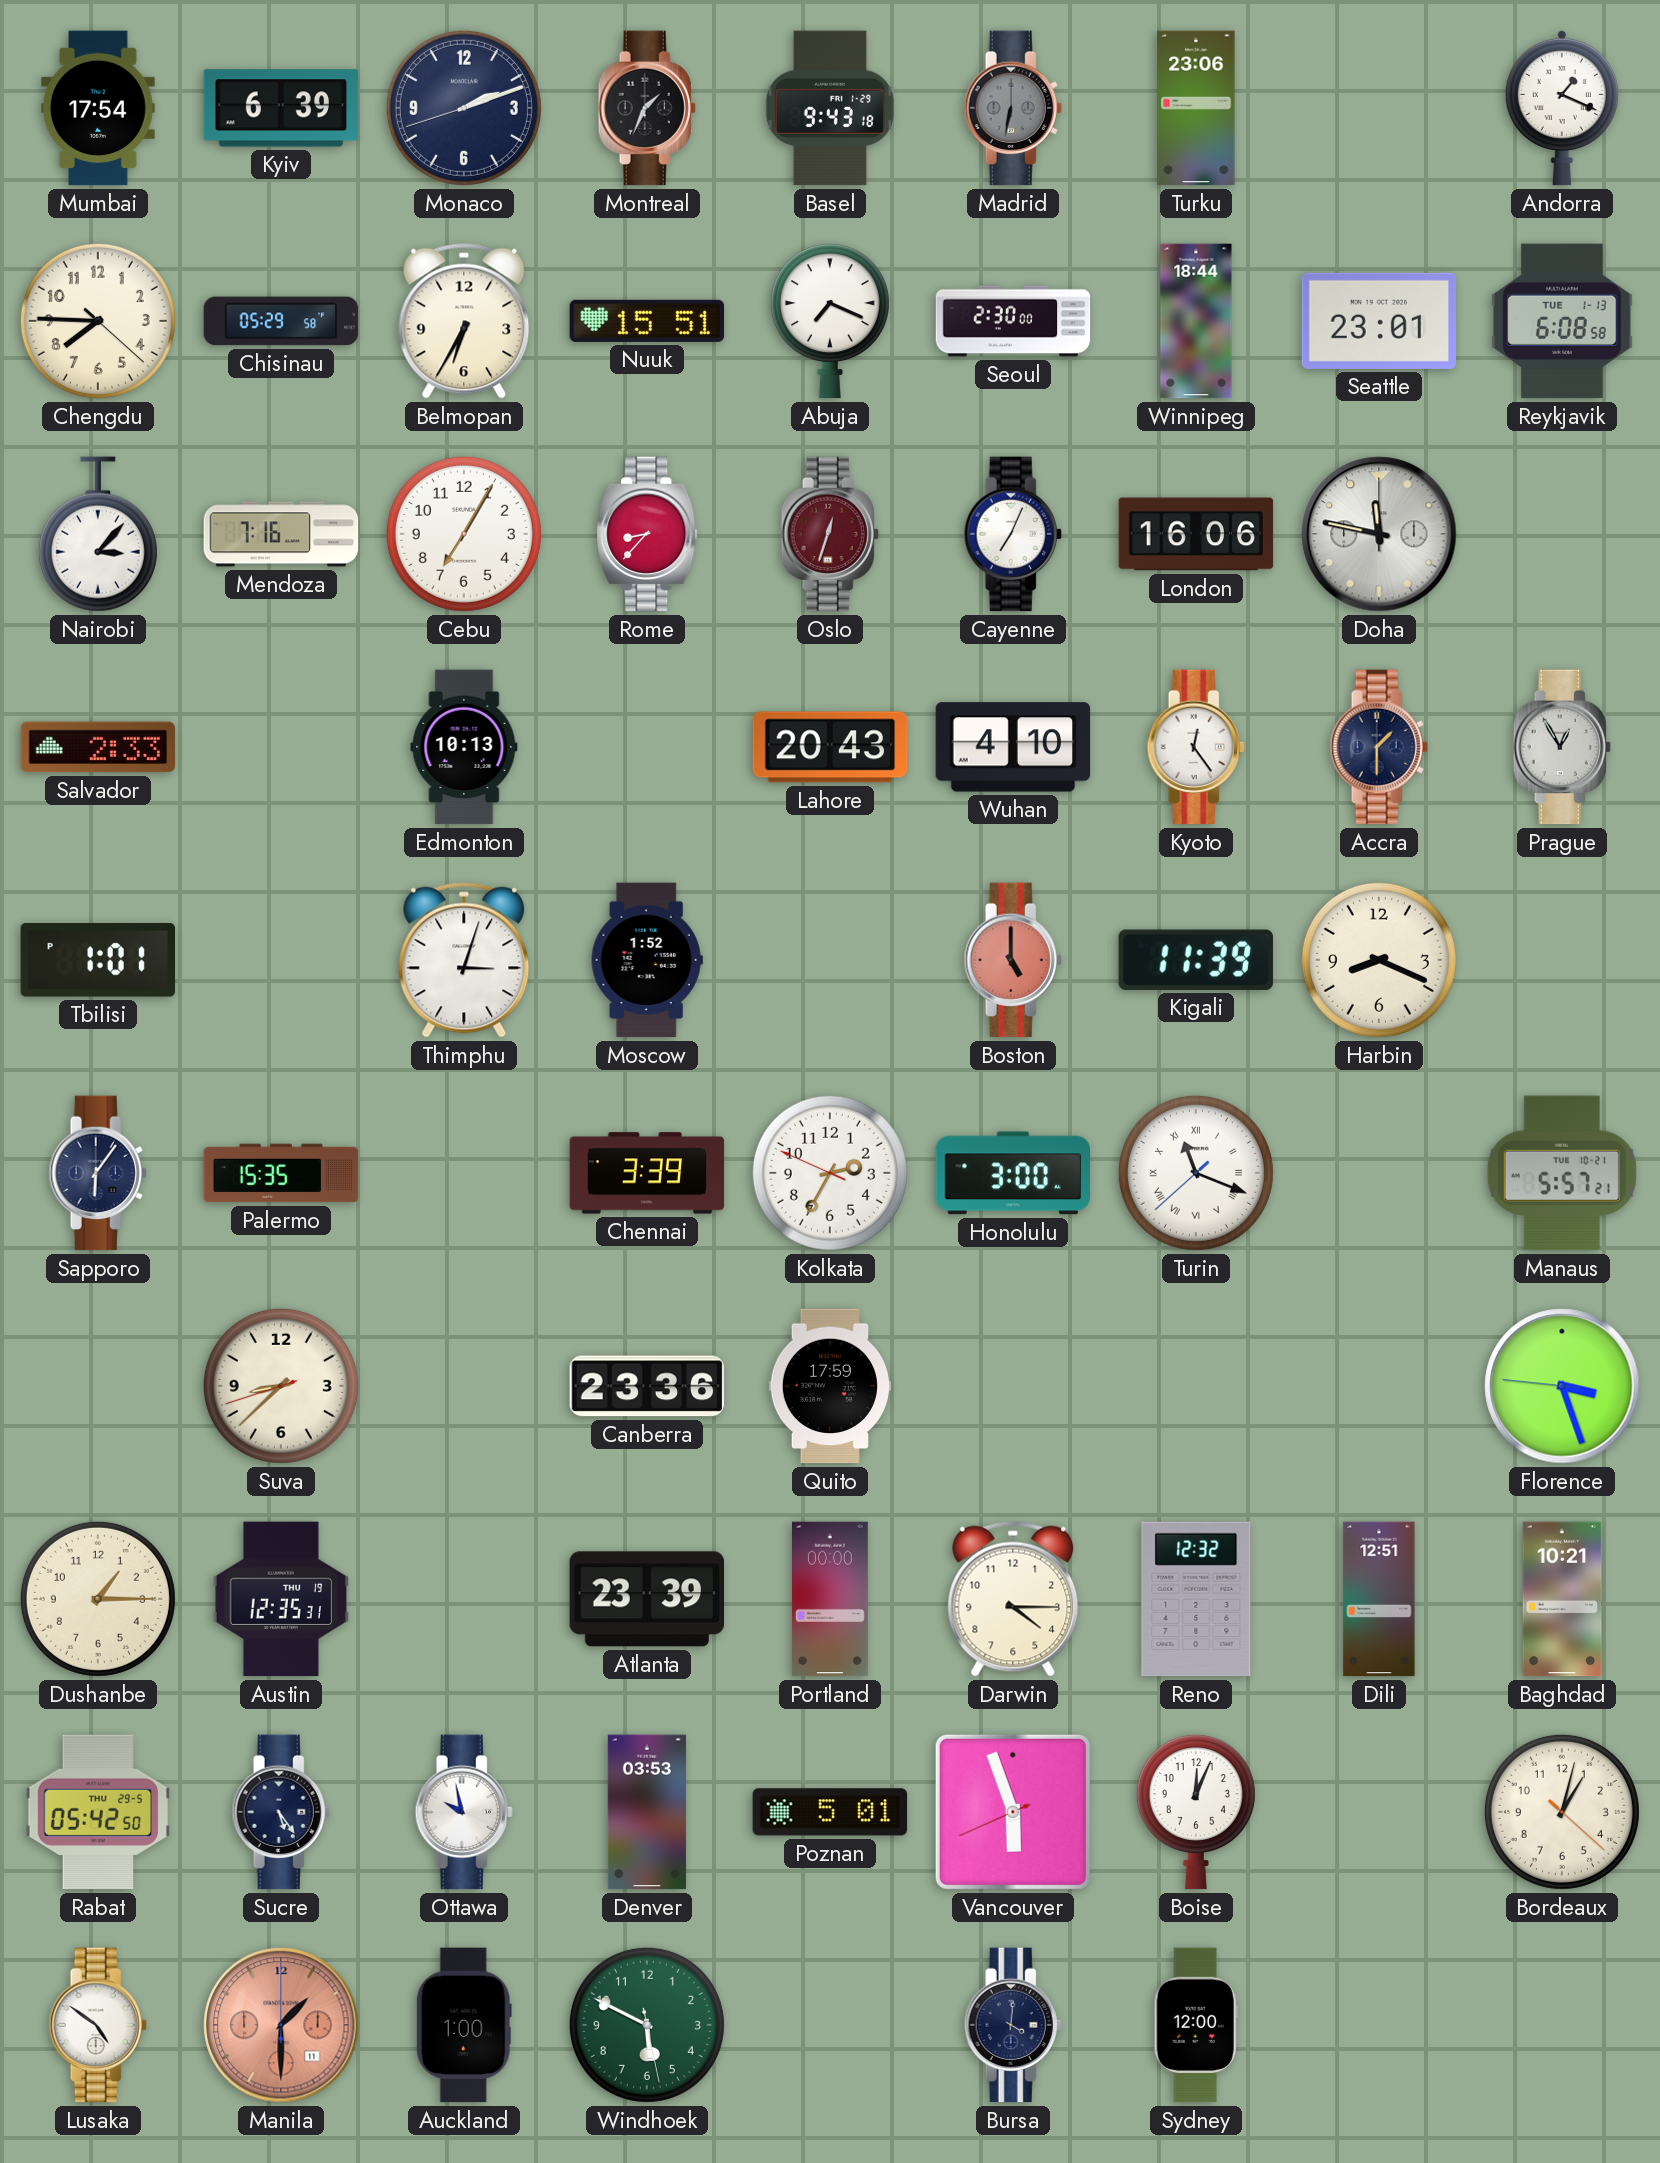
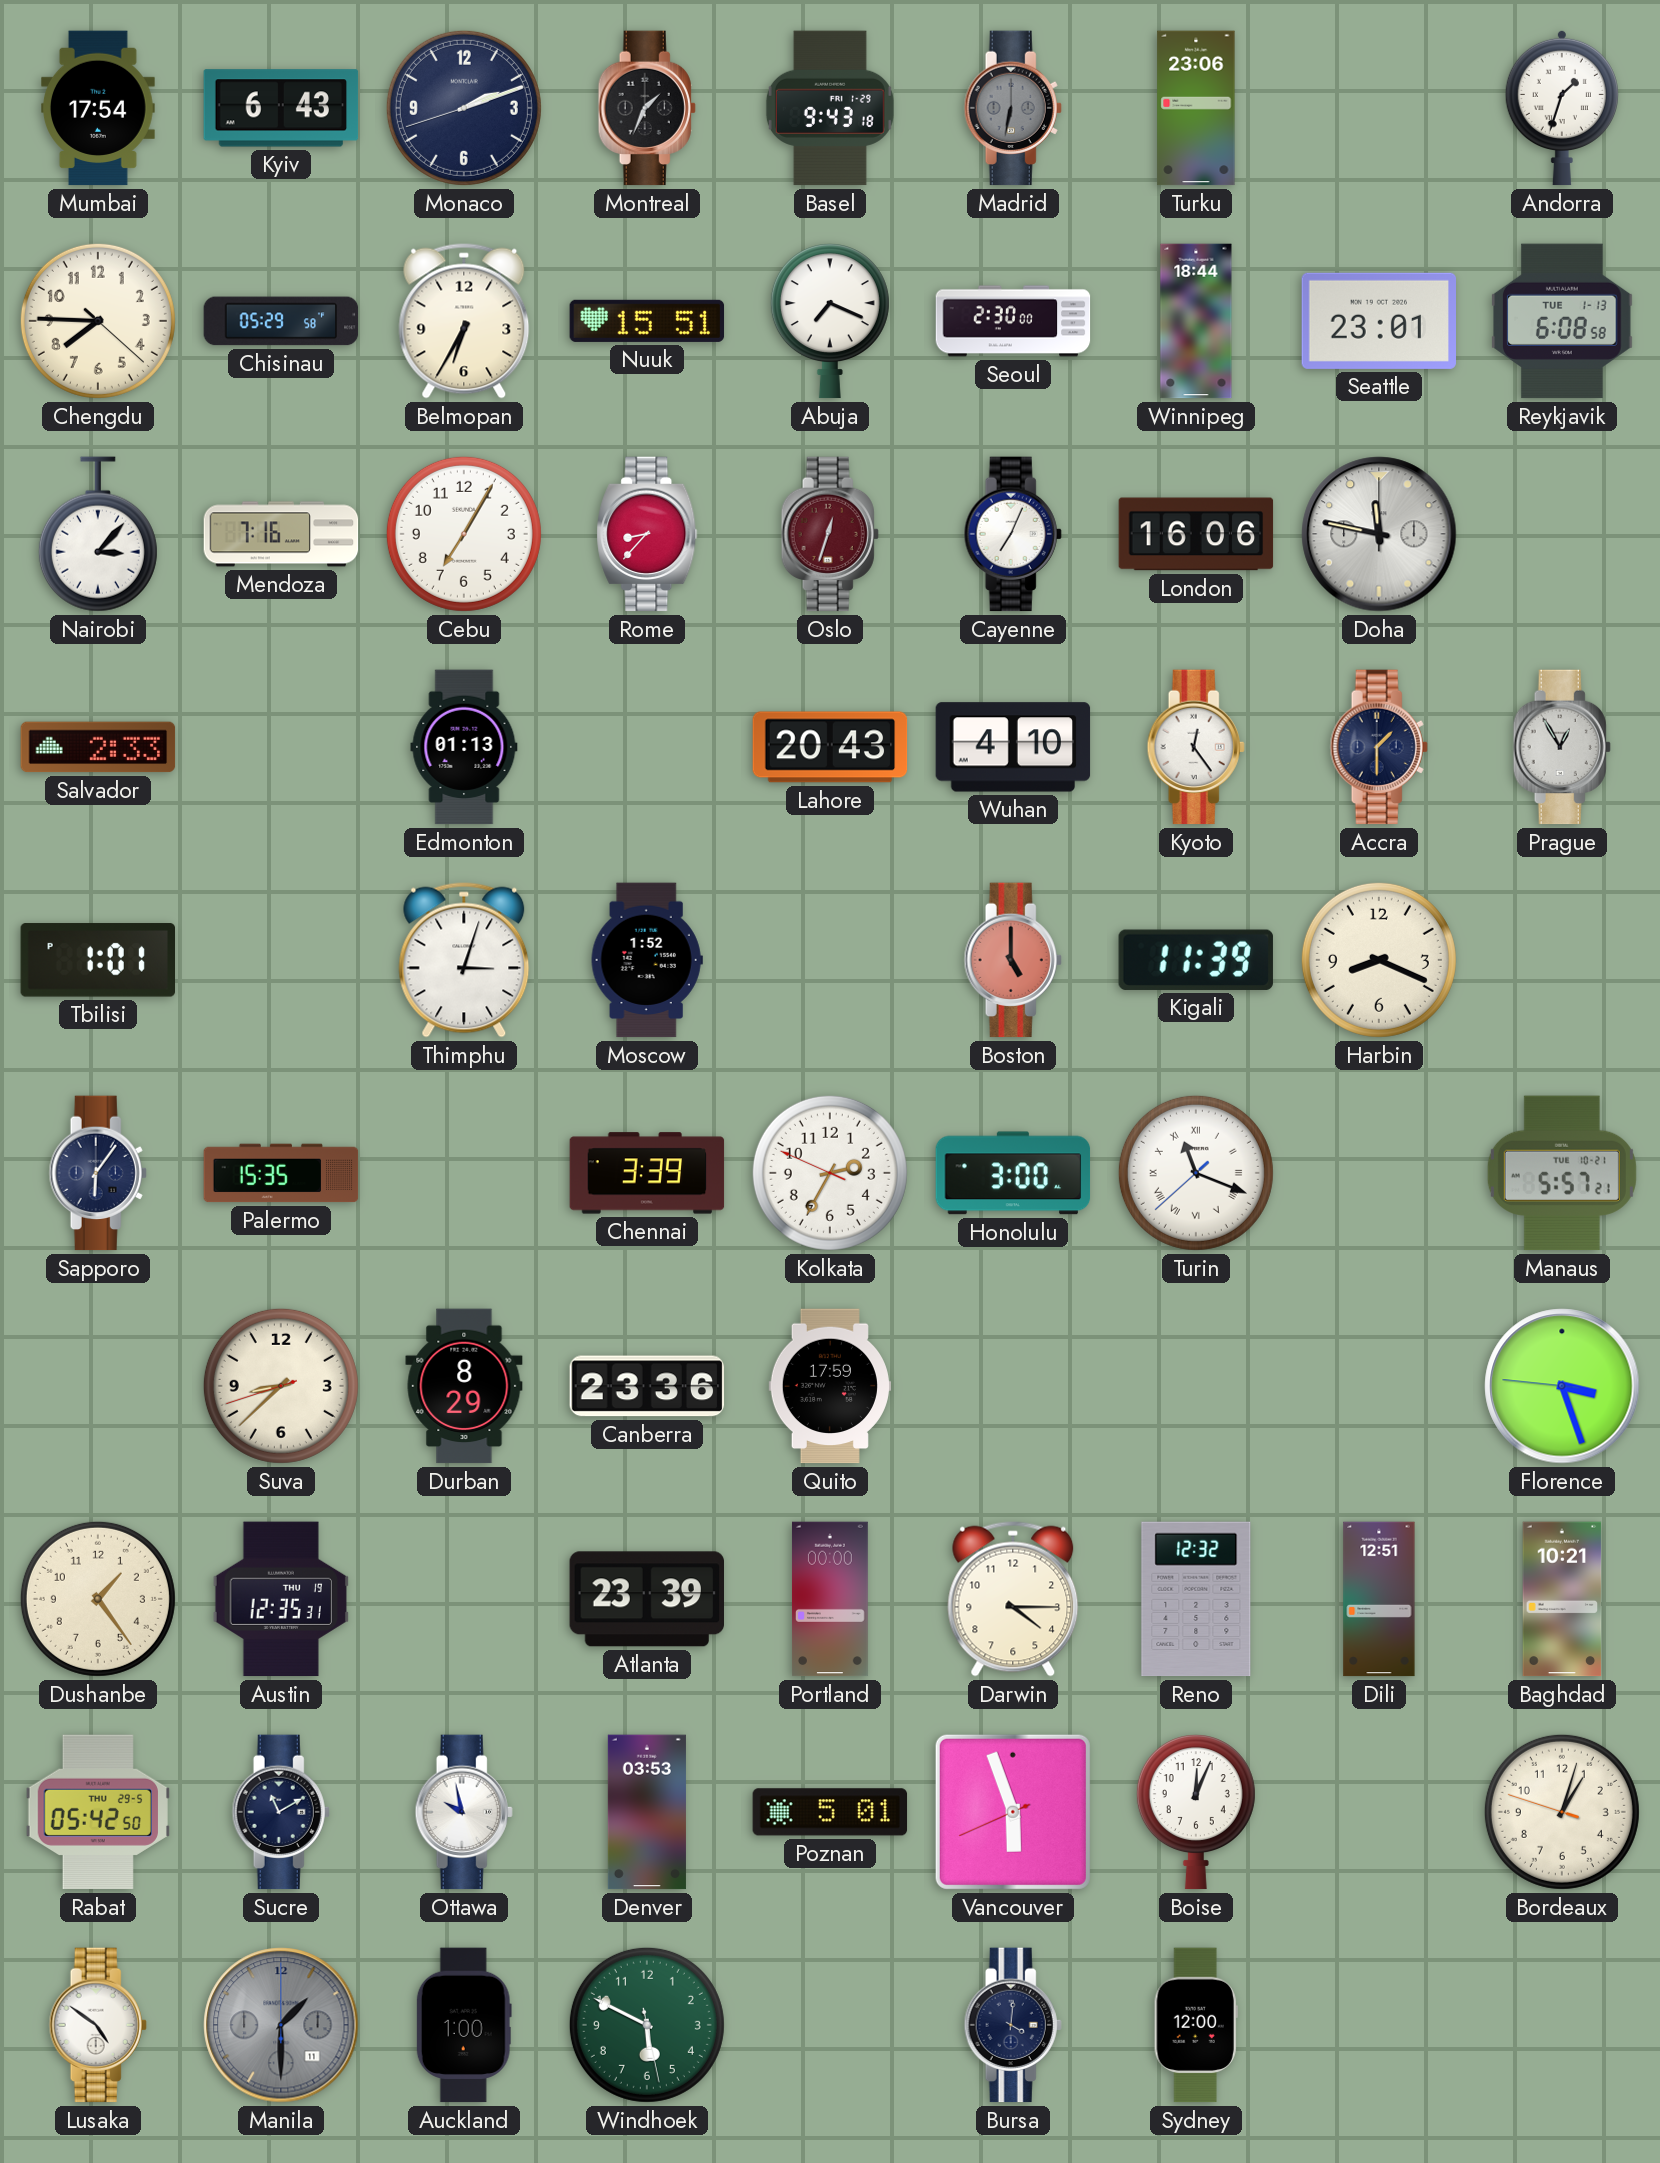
Kyiv: 6:39 -> 6:43
Andorra: 1:19 -> 1:33
Edmonton: 10:13 -> 01:13
Durban: none -> 8:29
Dushanbe: 1:15 -> 1:24
Sucre: 5:24 -> 11:10
Bordeaux: 1:02:22 -> 1:02:48
Manila dial: salmon -> grey
